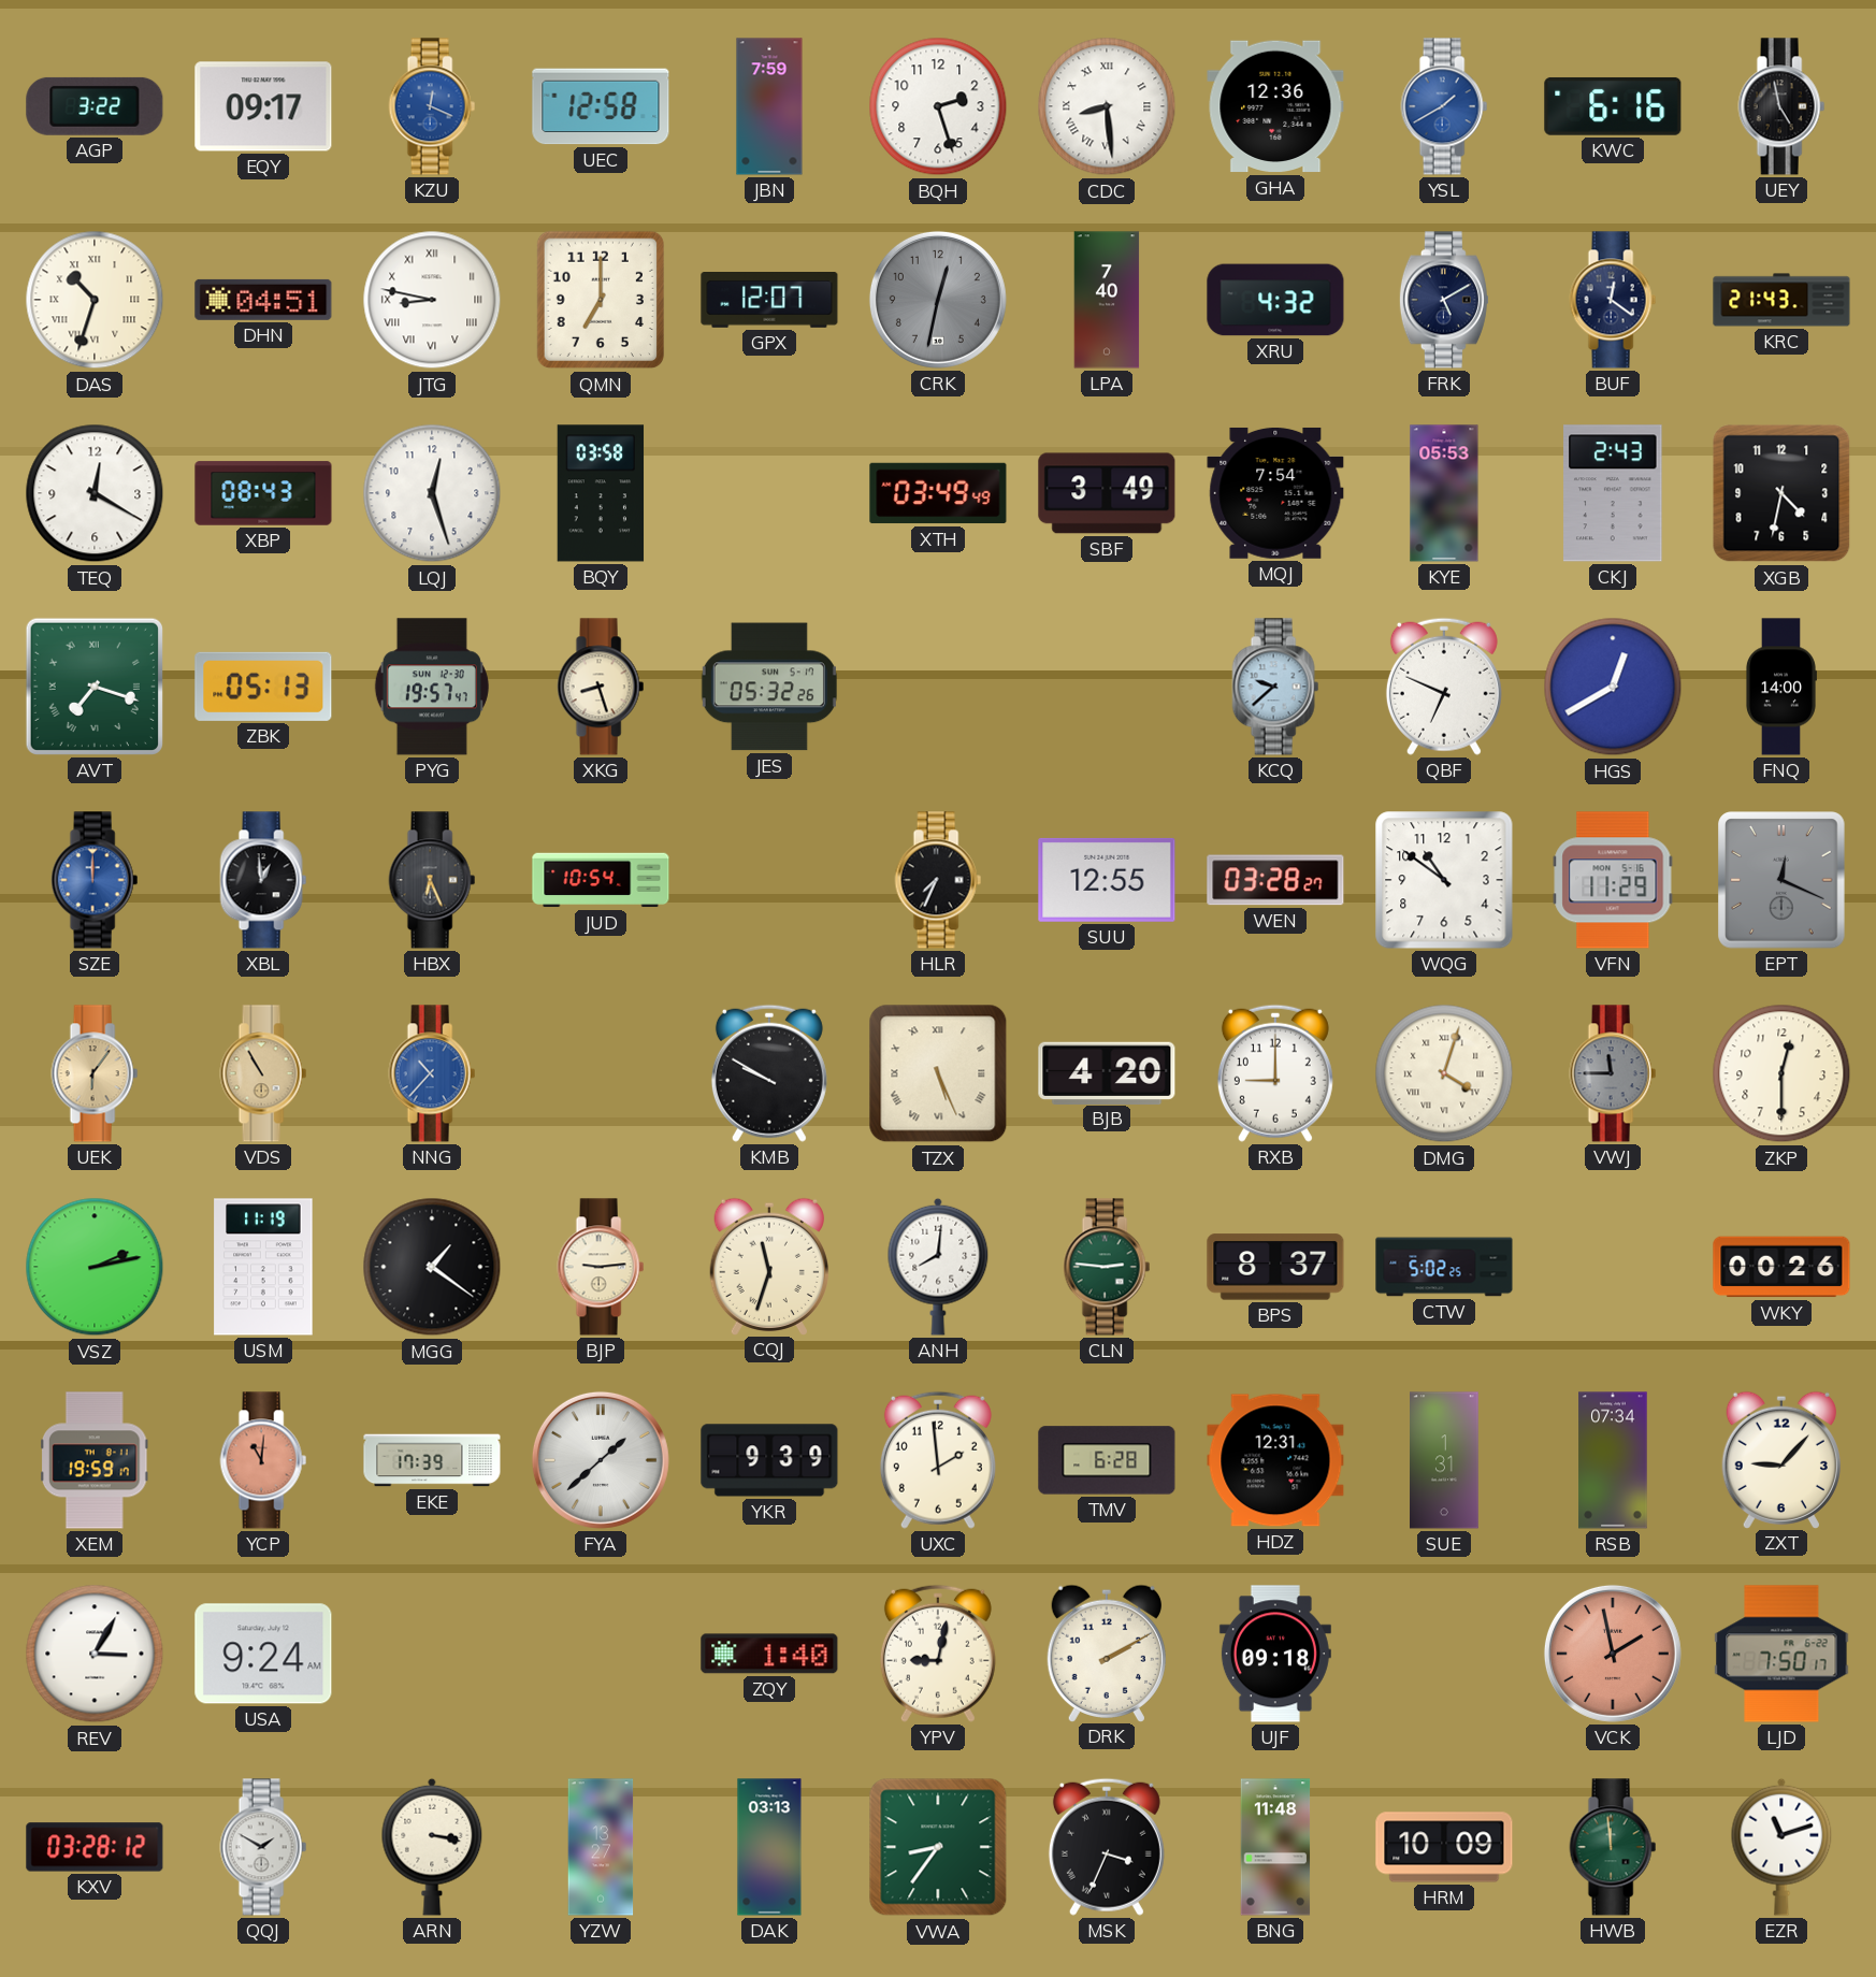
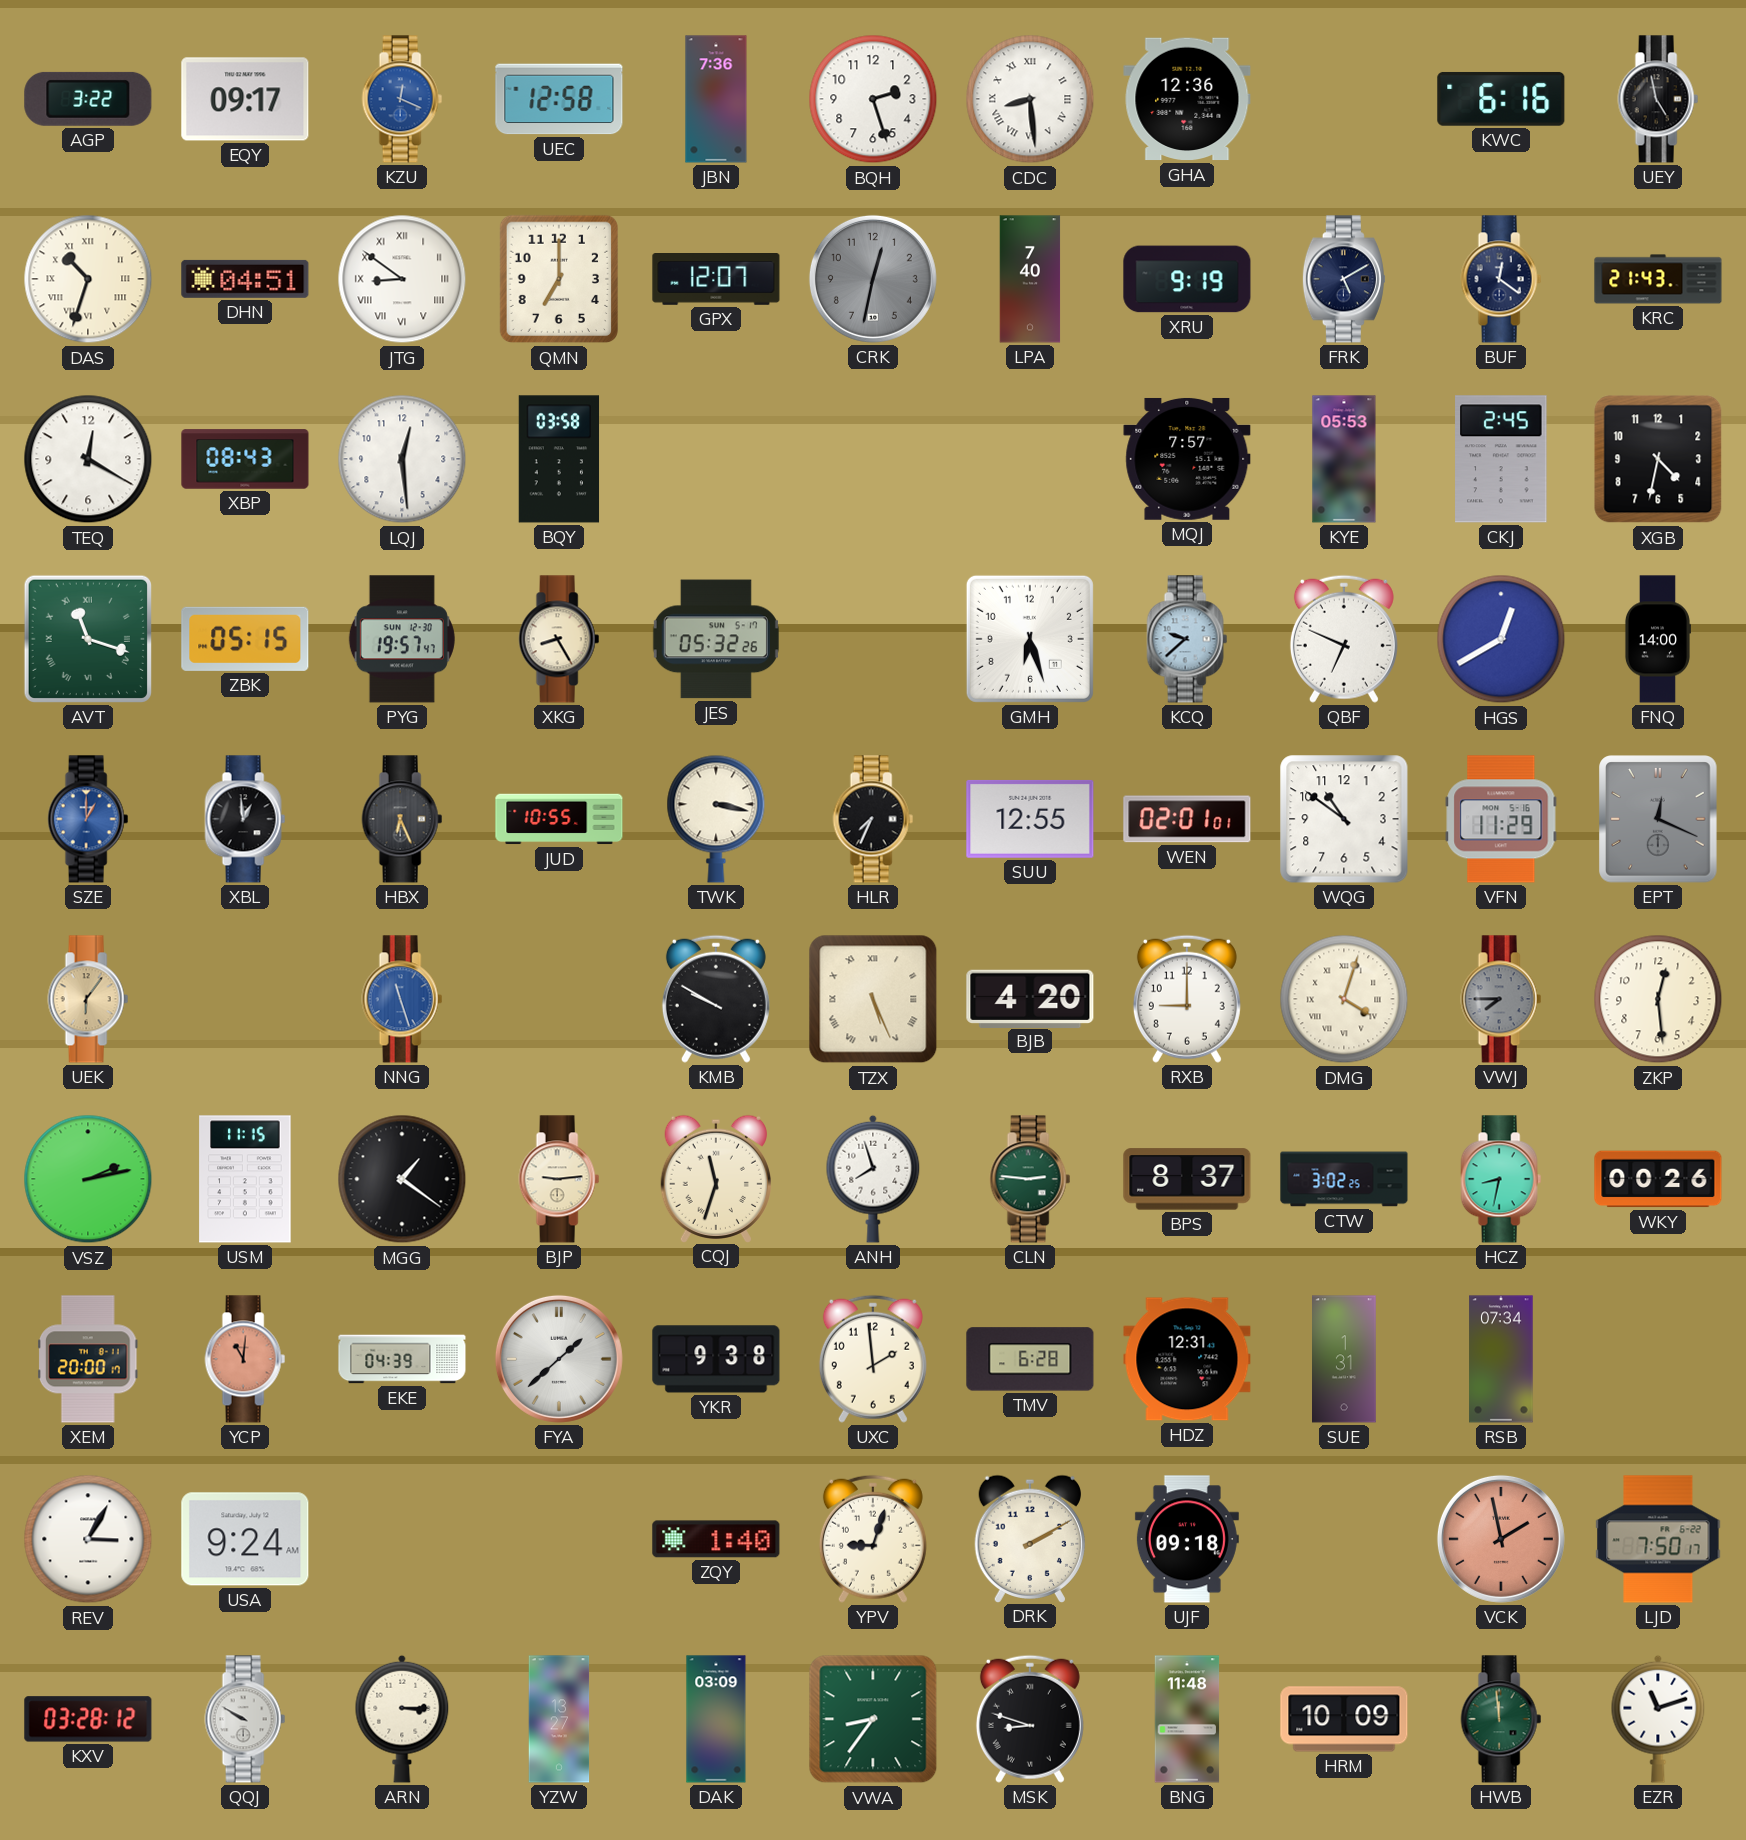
JBN: 7:59 -> 7:36
YSL: 1:40 -> none
JTG: 8:47 -> 8:51
XRU: 4:32 -> 9:19
LQJ: 12:27 -> 12:29
XTH: 03:49 -> none
SBF: 3:49 -> none
MQJ: 7:54 -> 7:57
CKJ: 2:43 -> 2:45
AVT: 7:18 -> 11:18
ZBK: 05:13 -> 05:15
XKG: 8:27 -> 8:25
GMH: none -> 6:27
SZE: 12:00 -> 1:00
JUD: 10:54 -> 10:55
TWK: none -> 3:17
WEN: 03:28 -> 02:01
VDS: 10:55 -> none
NNG: 10:37 -> 11:27
VWJ: 11:45 -> 7:45
ZKP: 12:30 -> 12:29
USM: 11:19 -> 11:15
ANH: 8:01 -> 7:57
CTW: 5:02 -> 3:02
HCZ: none -> 8:32
XEM: 19:59 -> 20:00
EKE: 17:39 -> 04:39
YKR: 9:39 -> 9:38
ZXT: 9:07 -> none
YPV: 9:02 -> 9:03
QQJ: 1:50 -> 9:50
ARN: 3:17 -> 3:15
DAK: 03:13 -> 03:09
MSK: 3:34 -> 8:48
